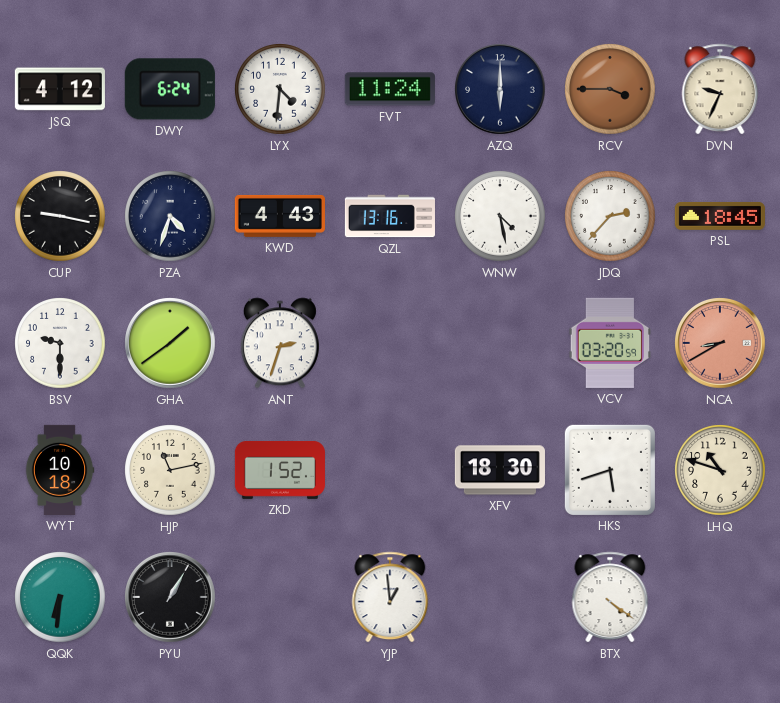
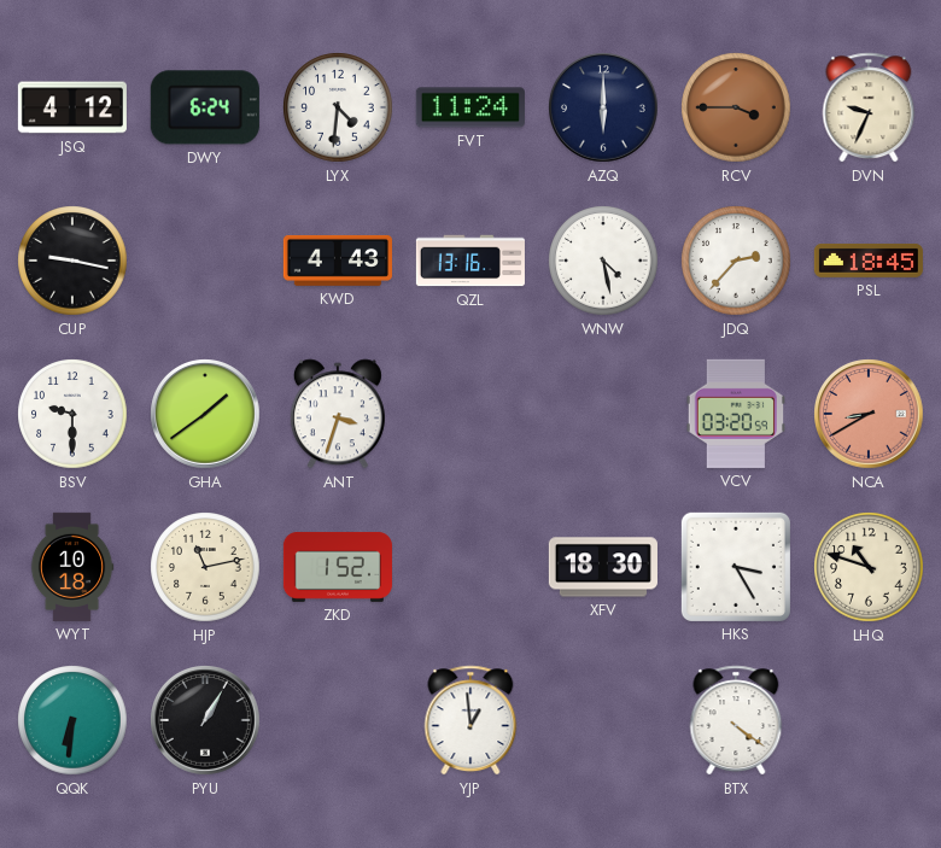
PZA: 4:33 -> none
ANT: 2:33 -> 3:33
HKS: 5:42 -> 3:25
